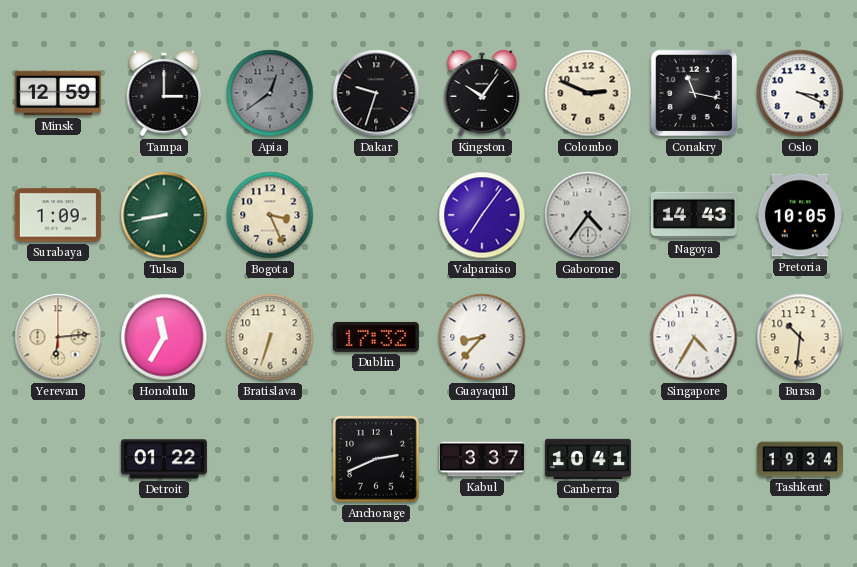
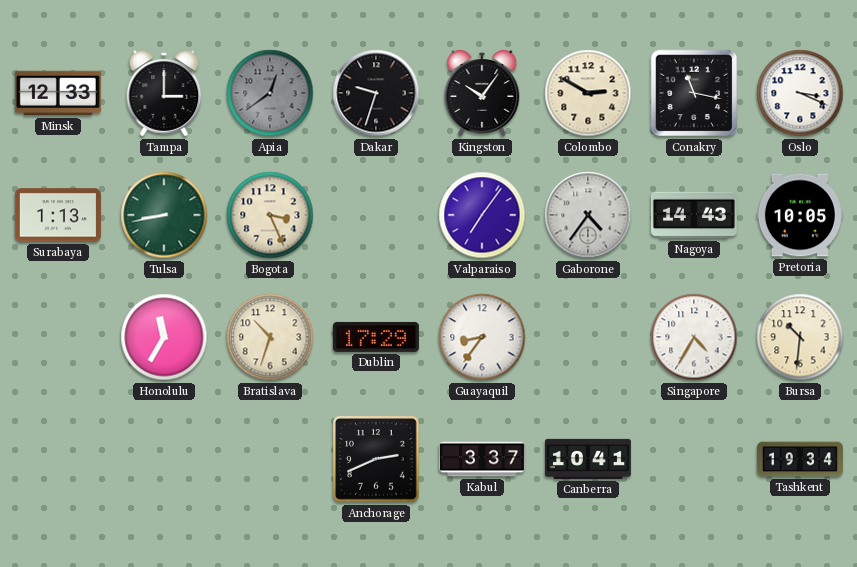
Minsk: 12:59 -> 12:33
Colombo: 2:49 -> 2:50
Surabaya: 1:09 -> 1:13
Yerevan: 6:14 -> none
Bratislava: 6:33 -> 10:33
Dublin: 17:32 -> 17:29
Guayaquil: 8:37 -> 8:36
Detroit: 01:22 -> none
